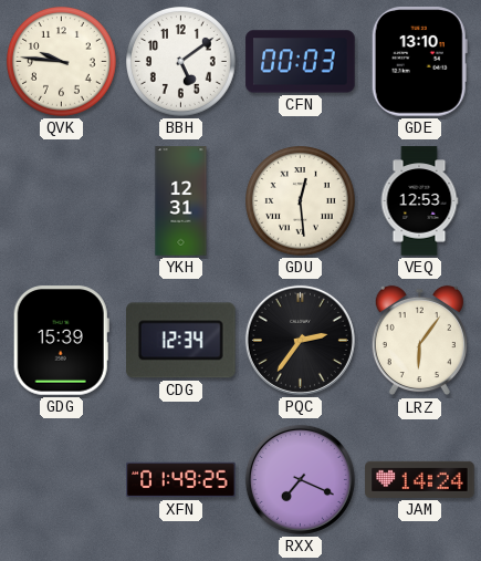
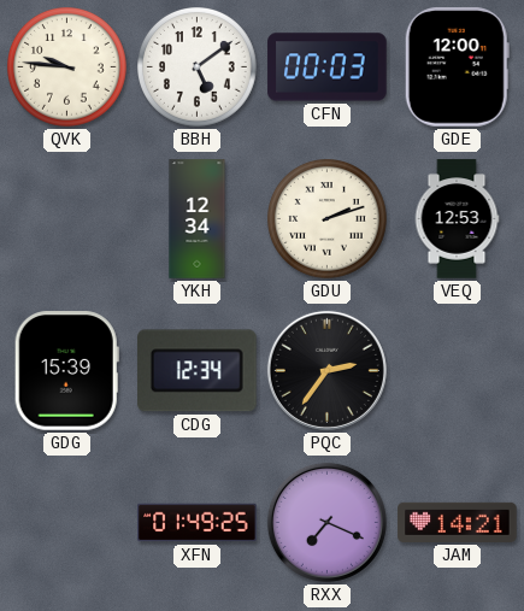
GDE: 13:10 -> 12:00
YKH: 12:31 -> 12:34
GDU: 12:29 -> 2:12
LRZ: 6:06 -> none
JAM: 14:24 -> 14:21
